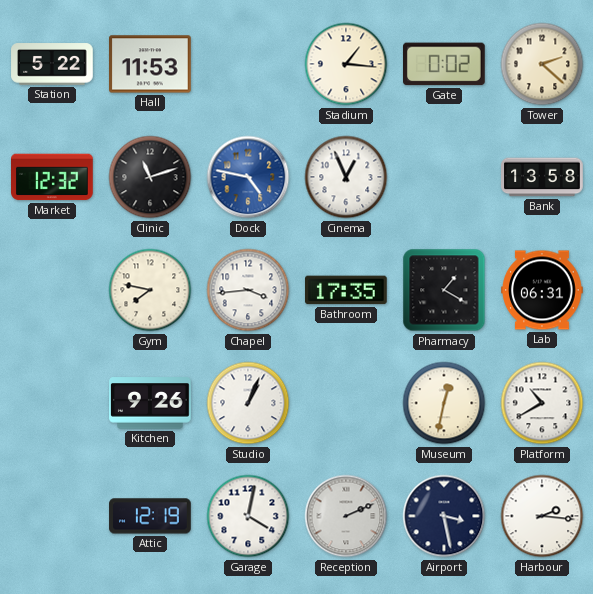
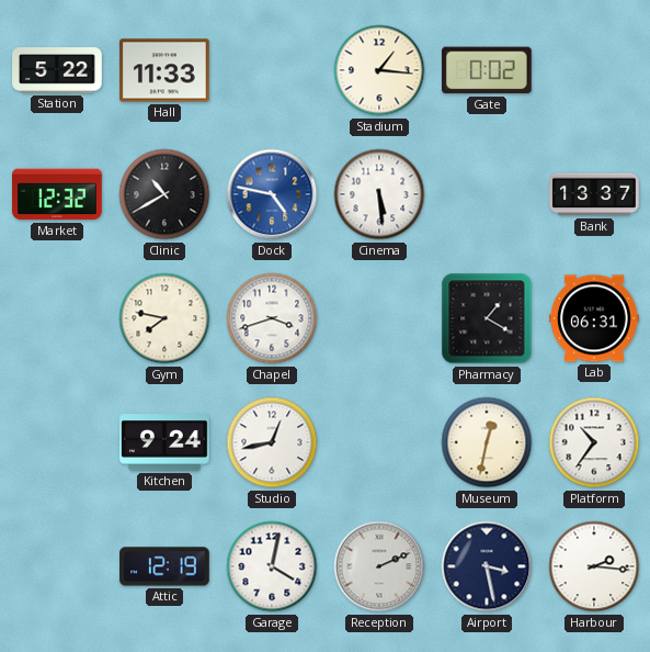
Hall: 11:53 -> 11:33
Tower: 2:22 -> none
Clinic: 11:12 -> 10:40
Cinema: 12:56 -> 5:29
Bank: 13:58 -> 13:37
Chapel: 3:44 -> 3:42
Bathroom: 17:35 -> none
Kitchen: 9:26 -> 9:24
Studio: 1:04 -> 12:43
Platform: 10:40 -> 10:36
